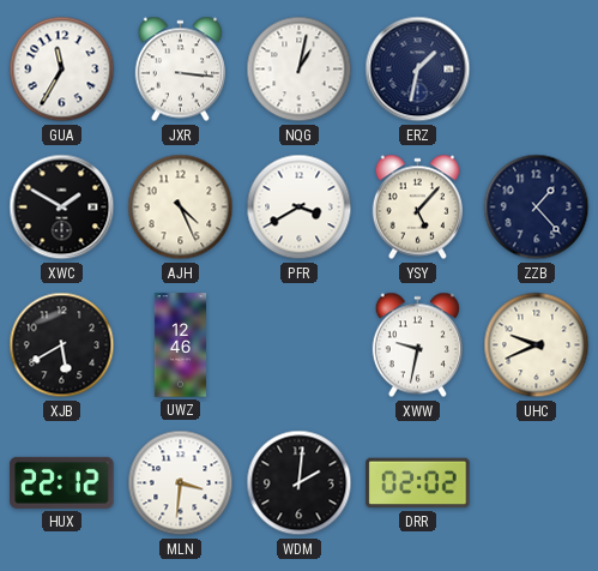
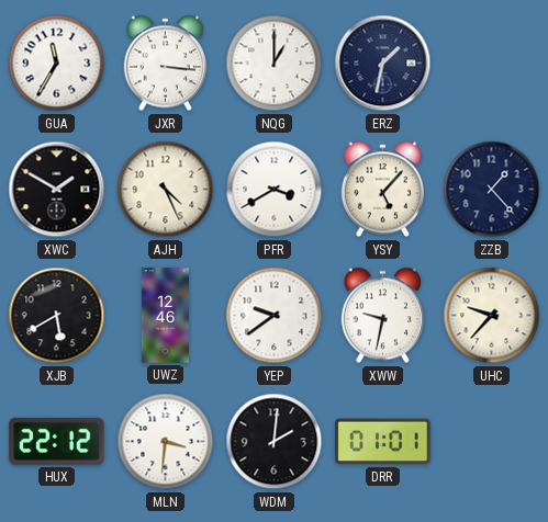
NQG: 1:02 -> 1:00
YEP: none -> 9:39
UHC: 9:41 -> 9:37
DRR: 02:02 -> 01:01
